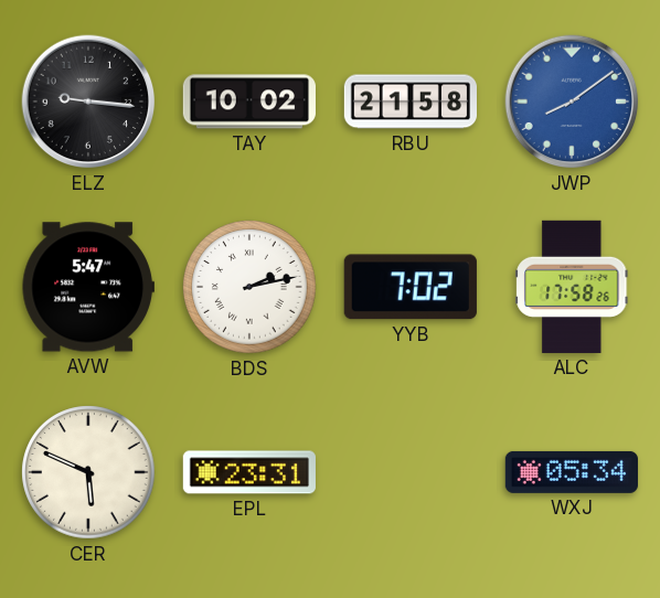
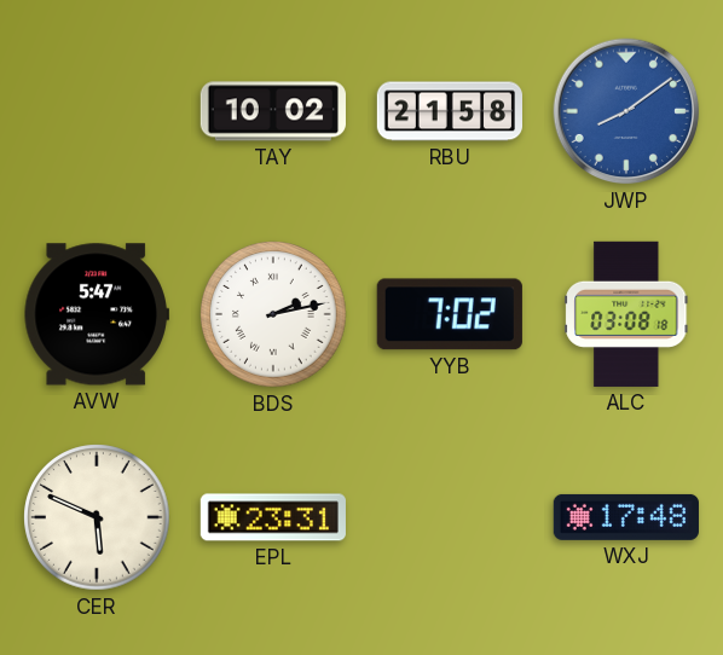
ELZ: 9:16 -> none
ALC: 17:58 -> 03:08
WXJ: 05:34 -> 17:48
